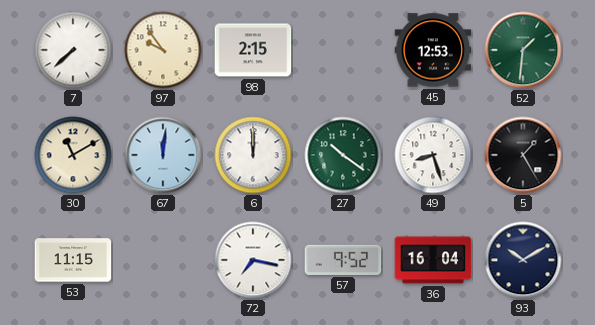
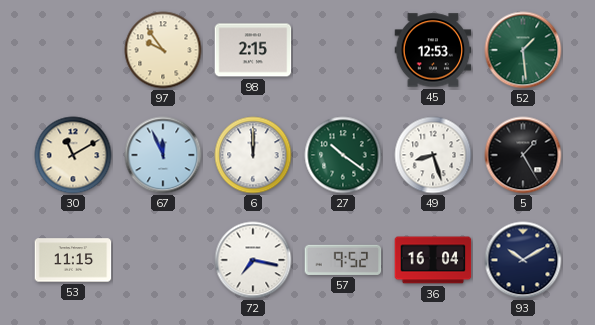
7: 7:38 -> none
52: 1:31 -> 1:29
67: 12:01 -> 11:56
